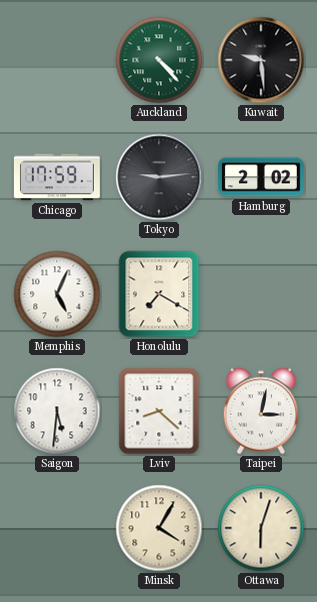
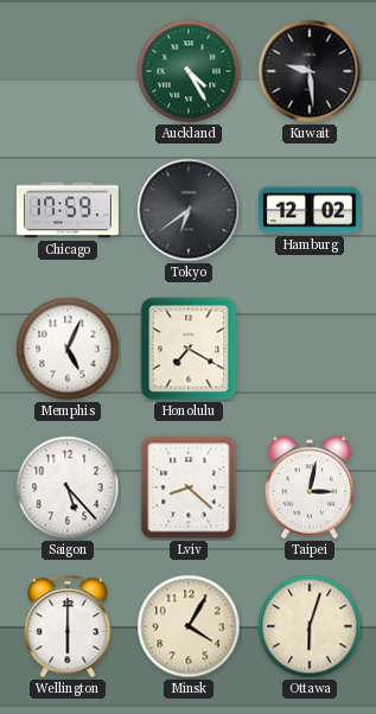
Auckland: 4:23 -> 4:25
Tokyo: 9:14 -> 6:39
Hamburg: 2:02 -> 12:02
Saigon: 5:31 -> 5:23
Wellington: none -> 6:00
